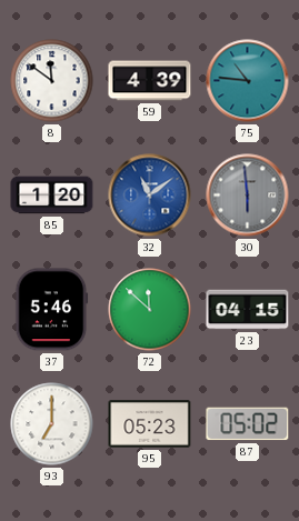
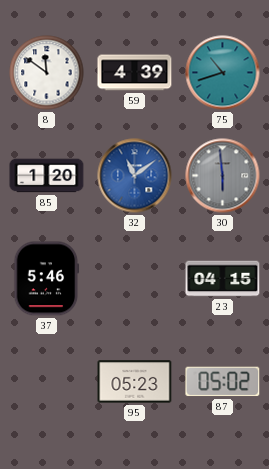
75: 10:46 -> 10:42
72: 11:52 -> none
93: 7:00 -> none
